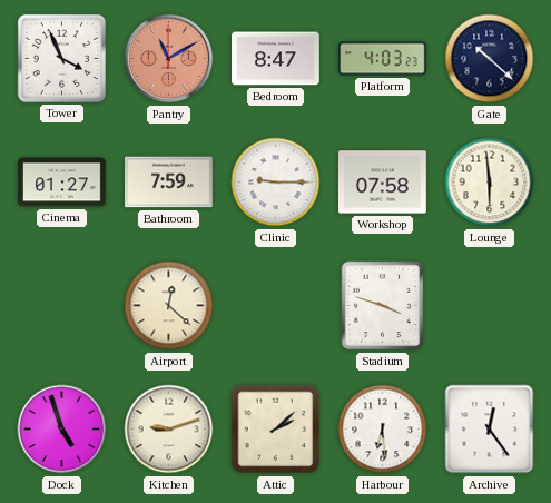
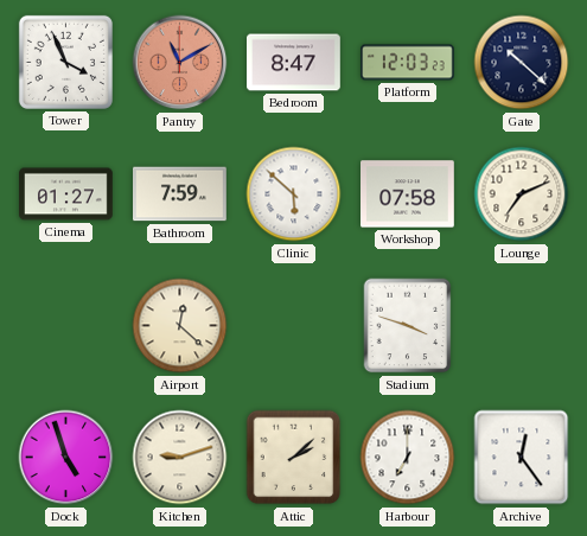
Platform: 4:03 -> 12:03
Clinic: 9:15 -> 5:52
Lounge: 5:59 -> 7:11
Harbour: 6:29 -> 7:00
